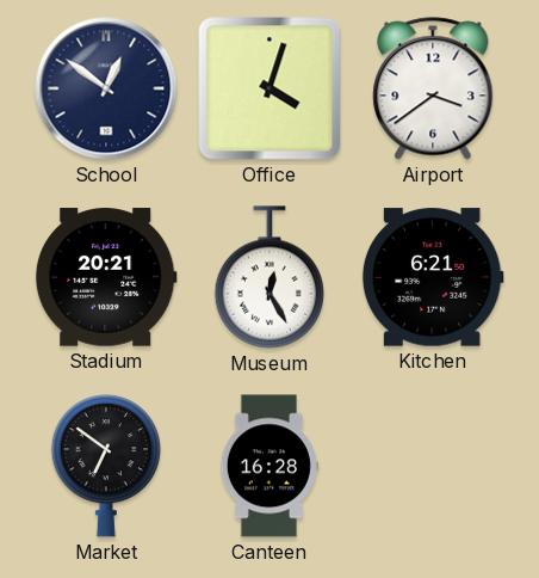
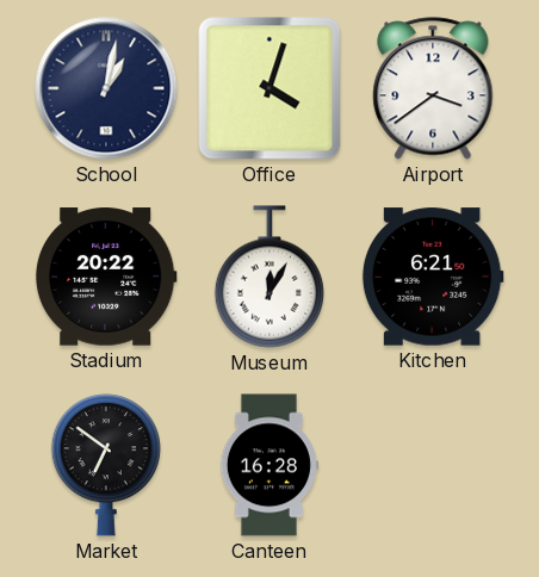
School: 12:51 -> 1:02
Stadium: 20:21 -> 20:22
Museum: 12:25 -> 12:05
